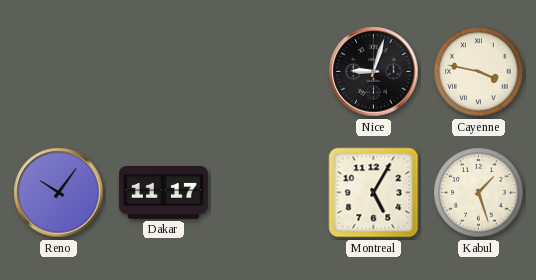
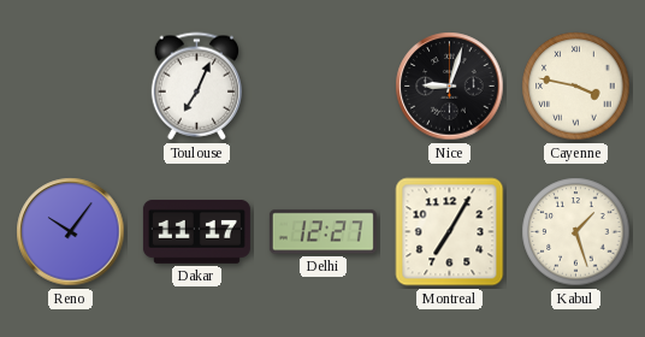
Toulouse: none -> 7:04
Delhi: none -> 12:27
Montreal: 5:05 -> 7:05
